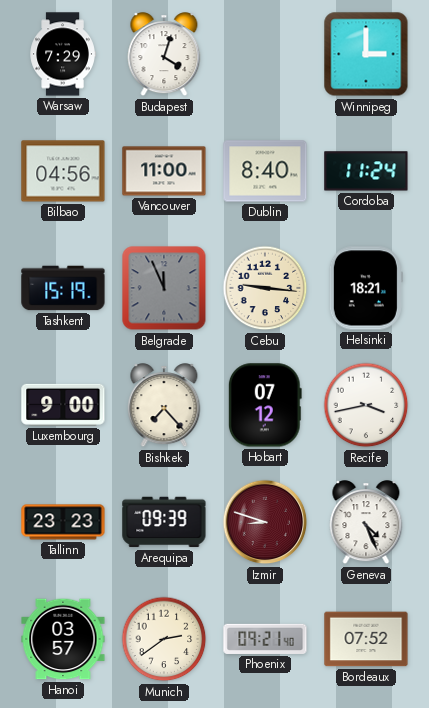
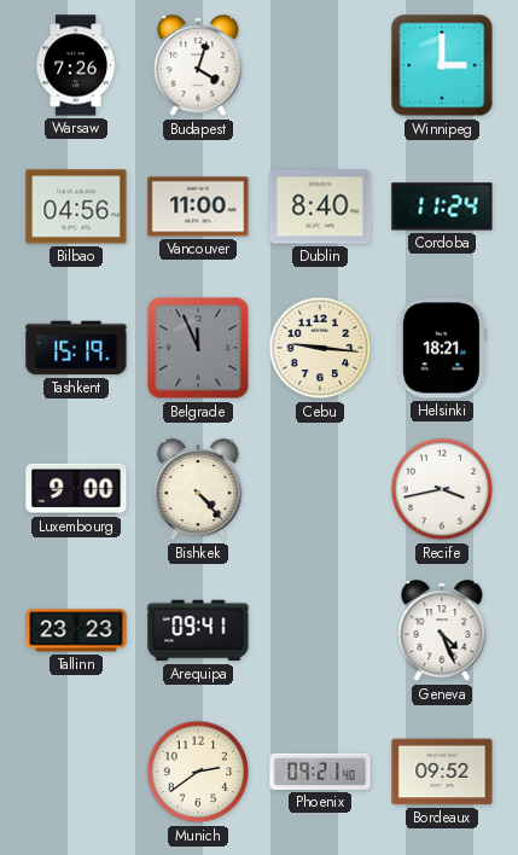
Warsaw: 7:29 -> 7:26
Bishkek: 7:23 -> 4:23
Hobart: 07:12 -> none
Arequipa: 09:39 -> 09:41
Izmir: 8:48 -> none
Hanoi: 03:57 -> none
Bordeaux: 07:52 -> 09:52
